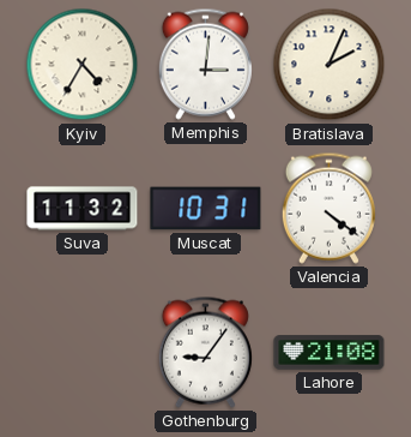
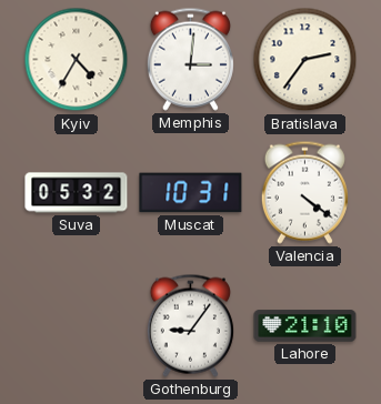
Bratislava: 2:04 -> 2:36
Suva: 11:32 -> 05:32
Lahore: 21:08 -> 21:10
